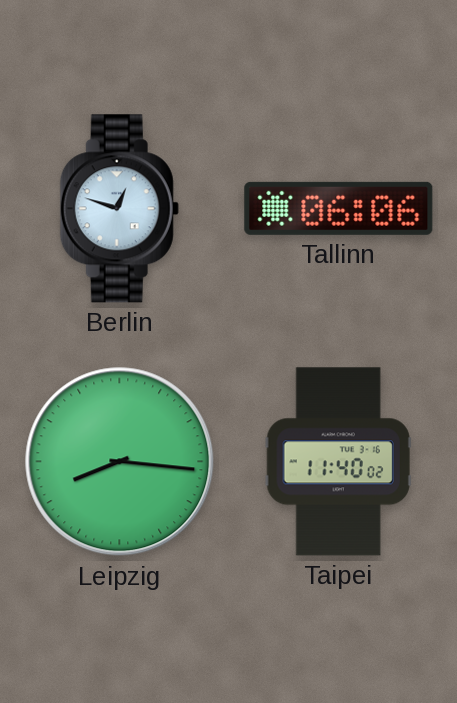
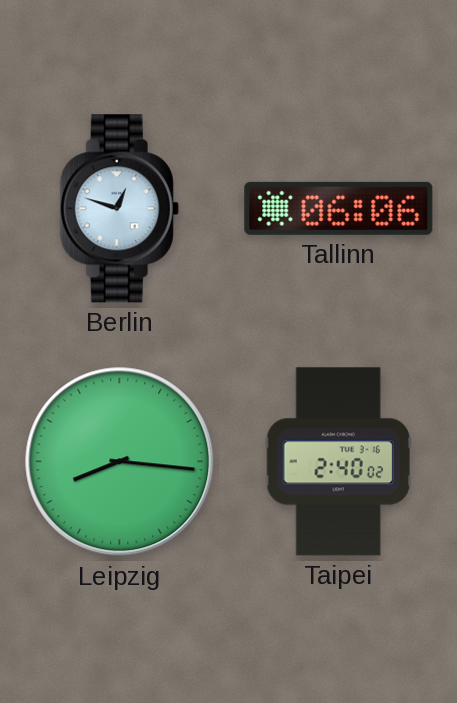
Taipei: 11:40 -> 2:40
